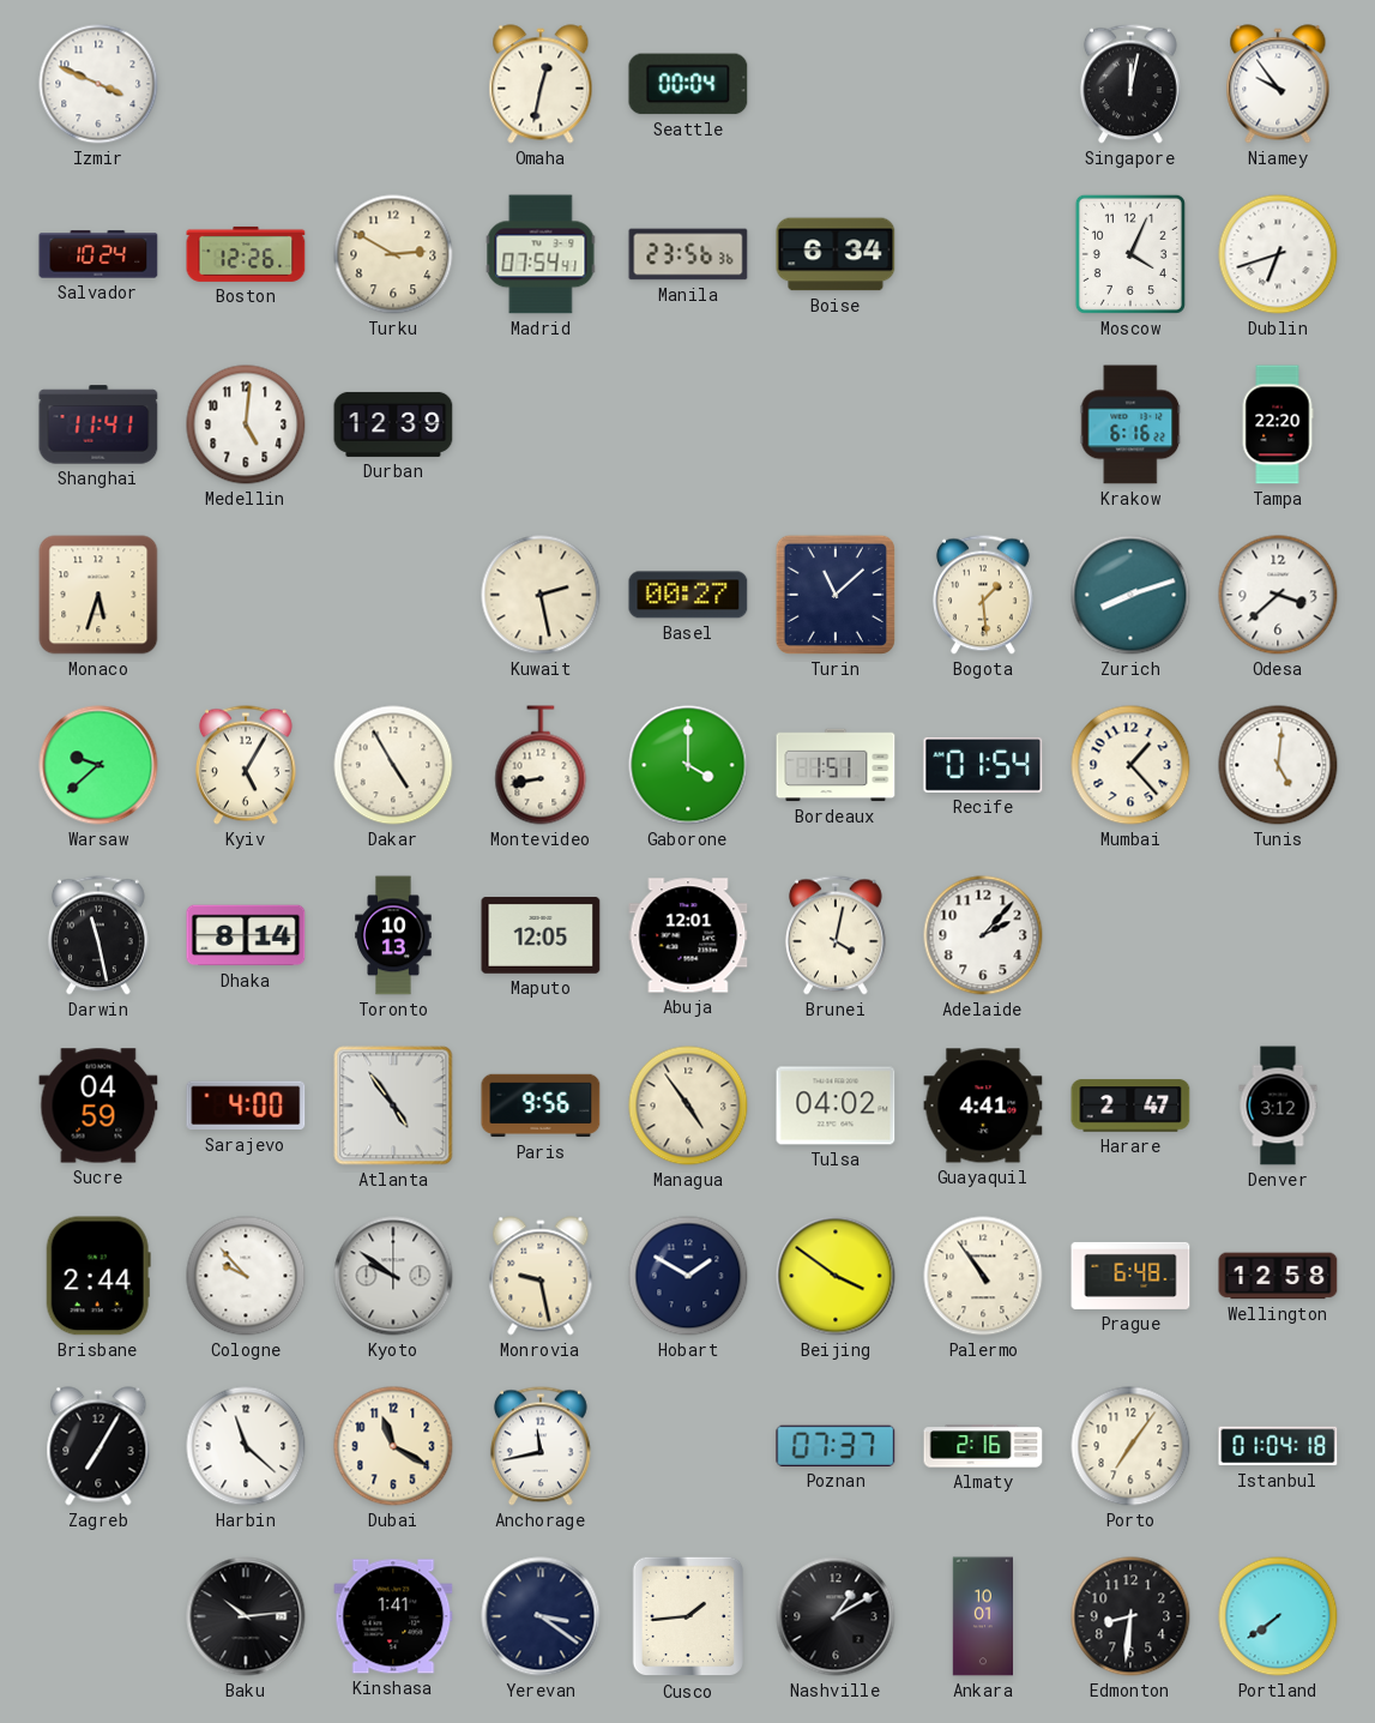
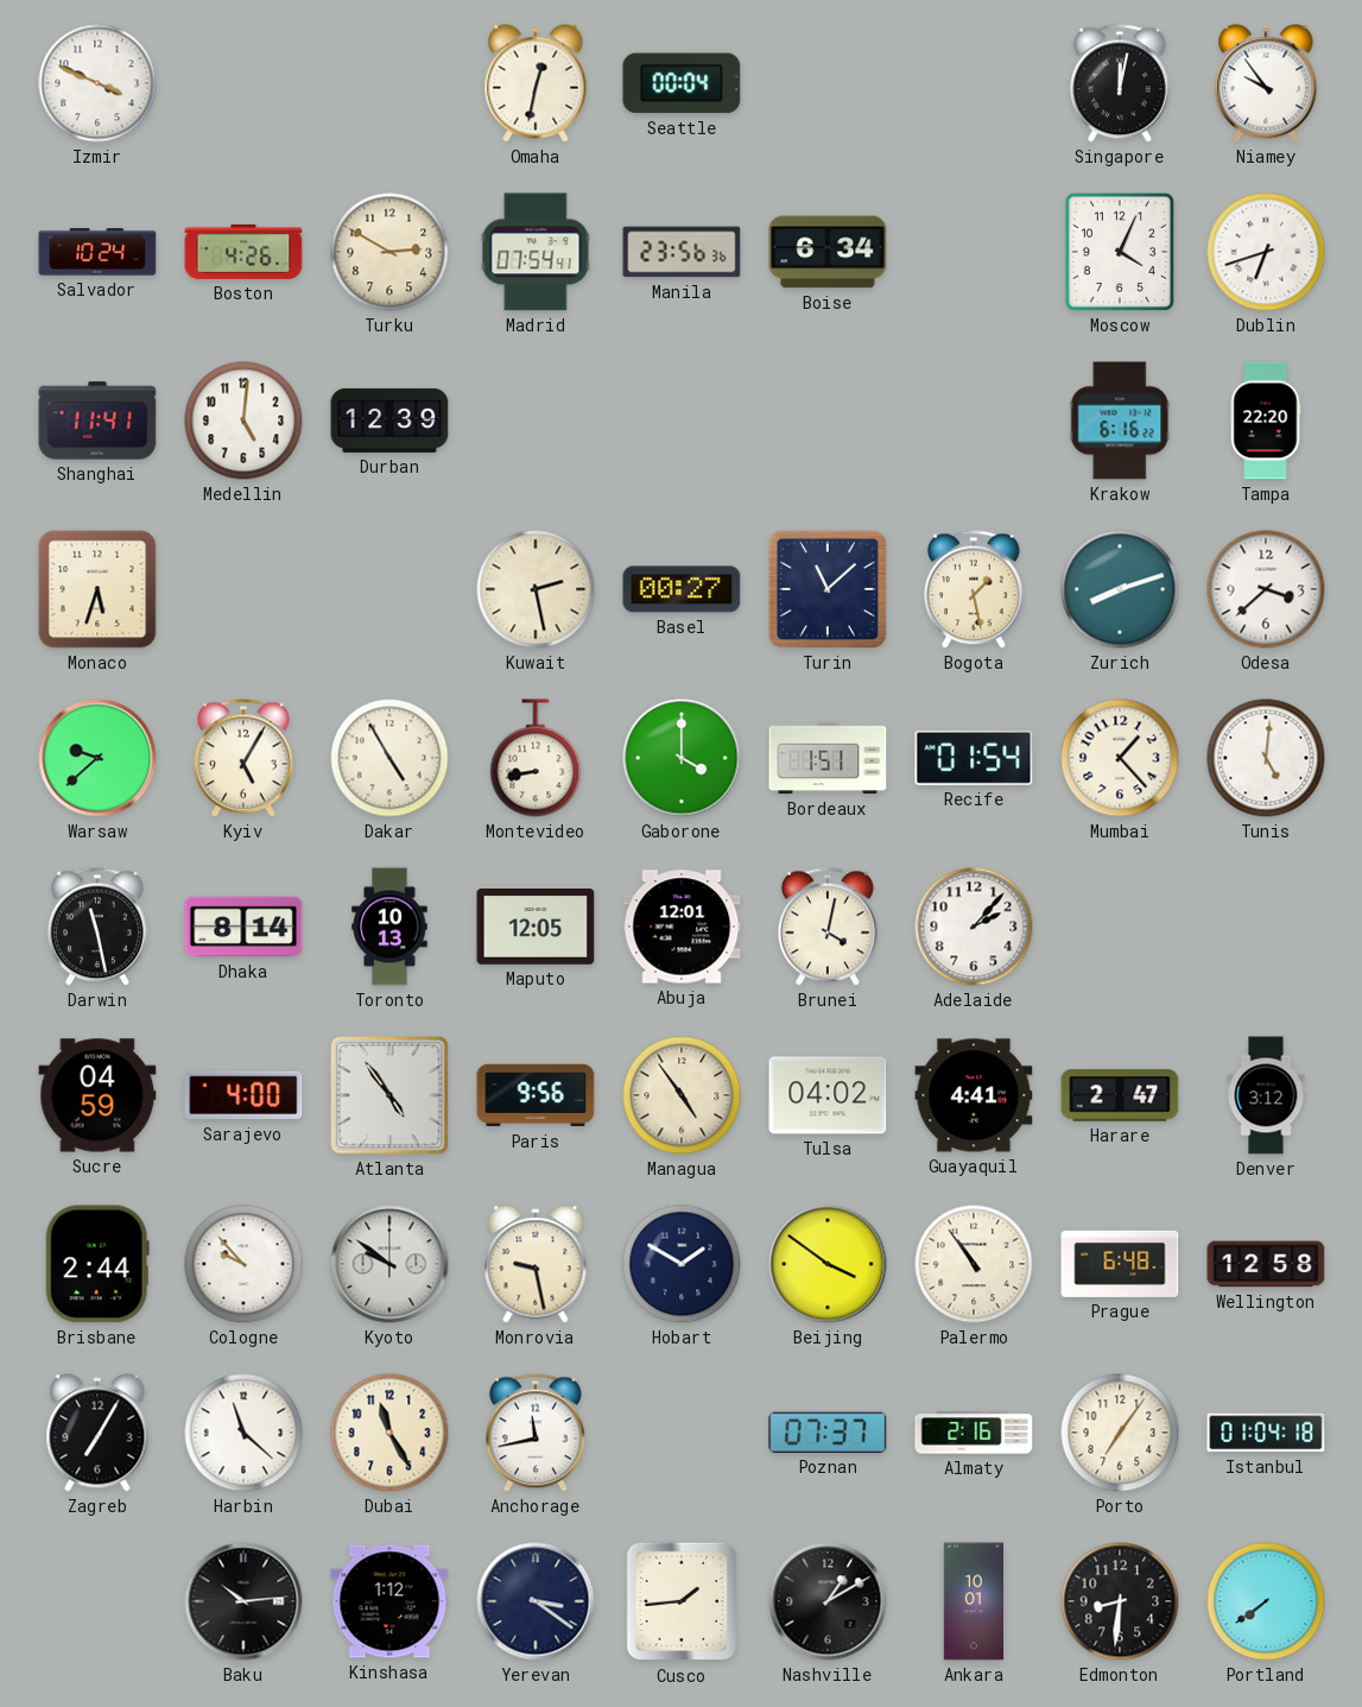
Boston: 12:26 -> 4:26
Bogota: 1:29 -> 1:28
Dubai: 11:20 -> 11:25
Kinshasa: 1:41 -> 1:12
